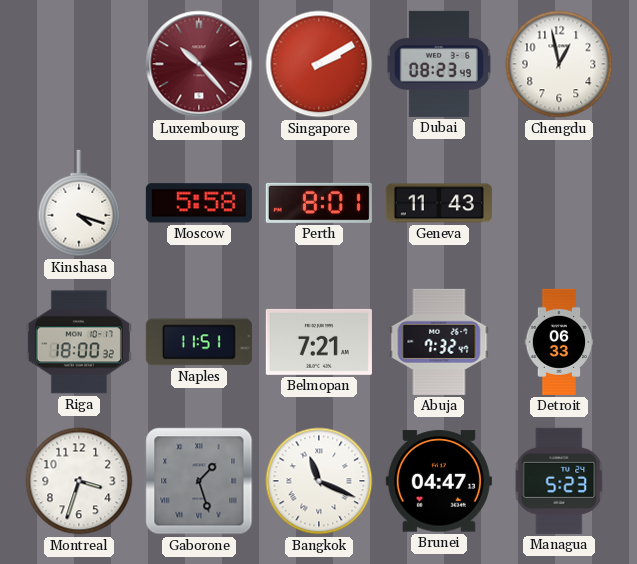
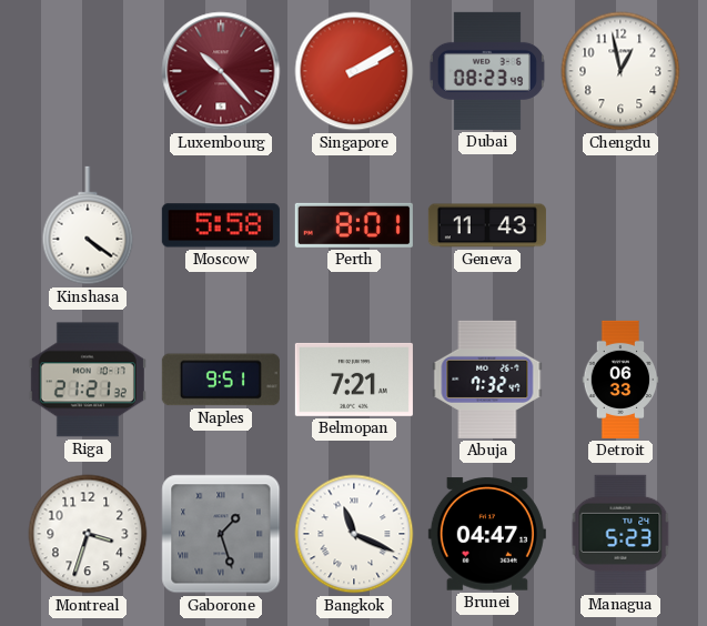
Kinshasa: 4:18 -> 4:21
Riga: 18:00 -> 21:21
Naples: 11:51 -> 9:51
